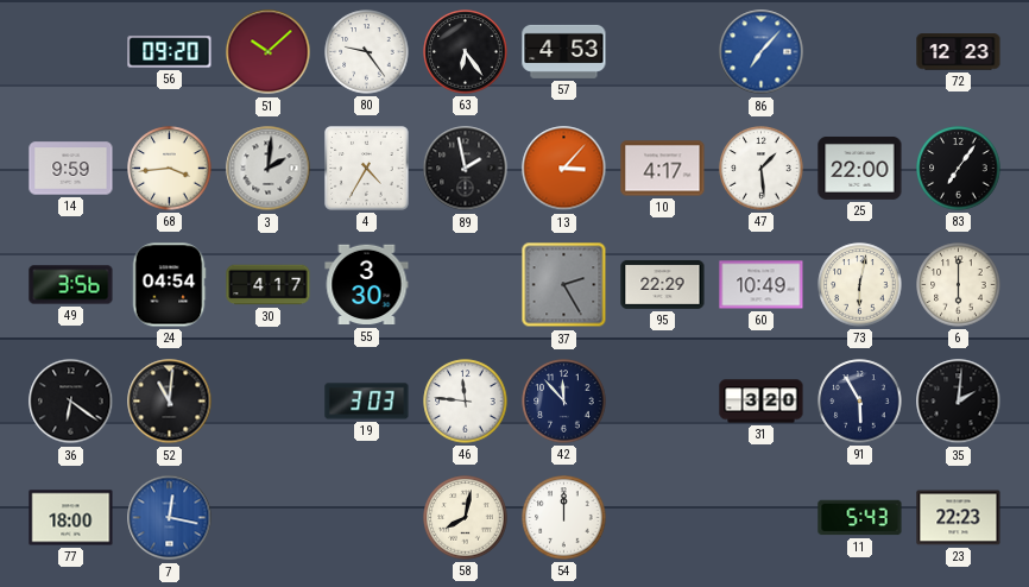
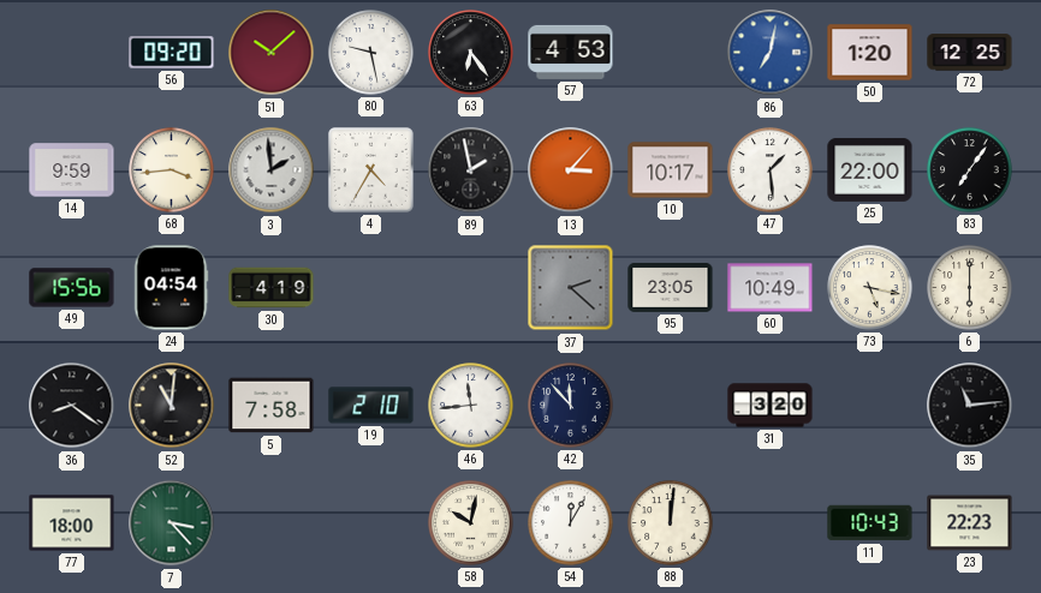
80: 9:24 -> 9:28
86: 7:07 -> 7:02
50: none -> 1:20
72: 12:23 -> 12:25
3: 2:01 -> 1:59
10: 4:17 -> 10:17
49: 3:56 -> 15:56
30: 4:17 -> 4:19
55: 3:30 -> none
37: 2:25 -> 2:22
95: 22:29 -> 23:05
73: 6:02 -> 5:17
36: 6:21 -> 8:21
5: none -> 7:58
19: 3:03 -> 2:10
46: 11:46 -> 11:44
91: 5:55 -> none
35: 2:01 -> 11:14
7: 12:17 -> 3:23
7 dial: blue -> green
58: 8:02 -> 10:02
54: 12:00 -> 12:05
88: none -> 12:01
11: 5:43 -> 10:43
